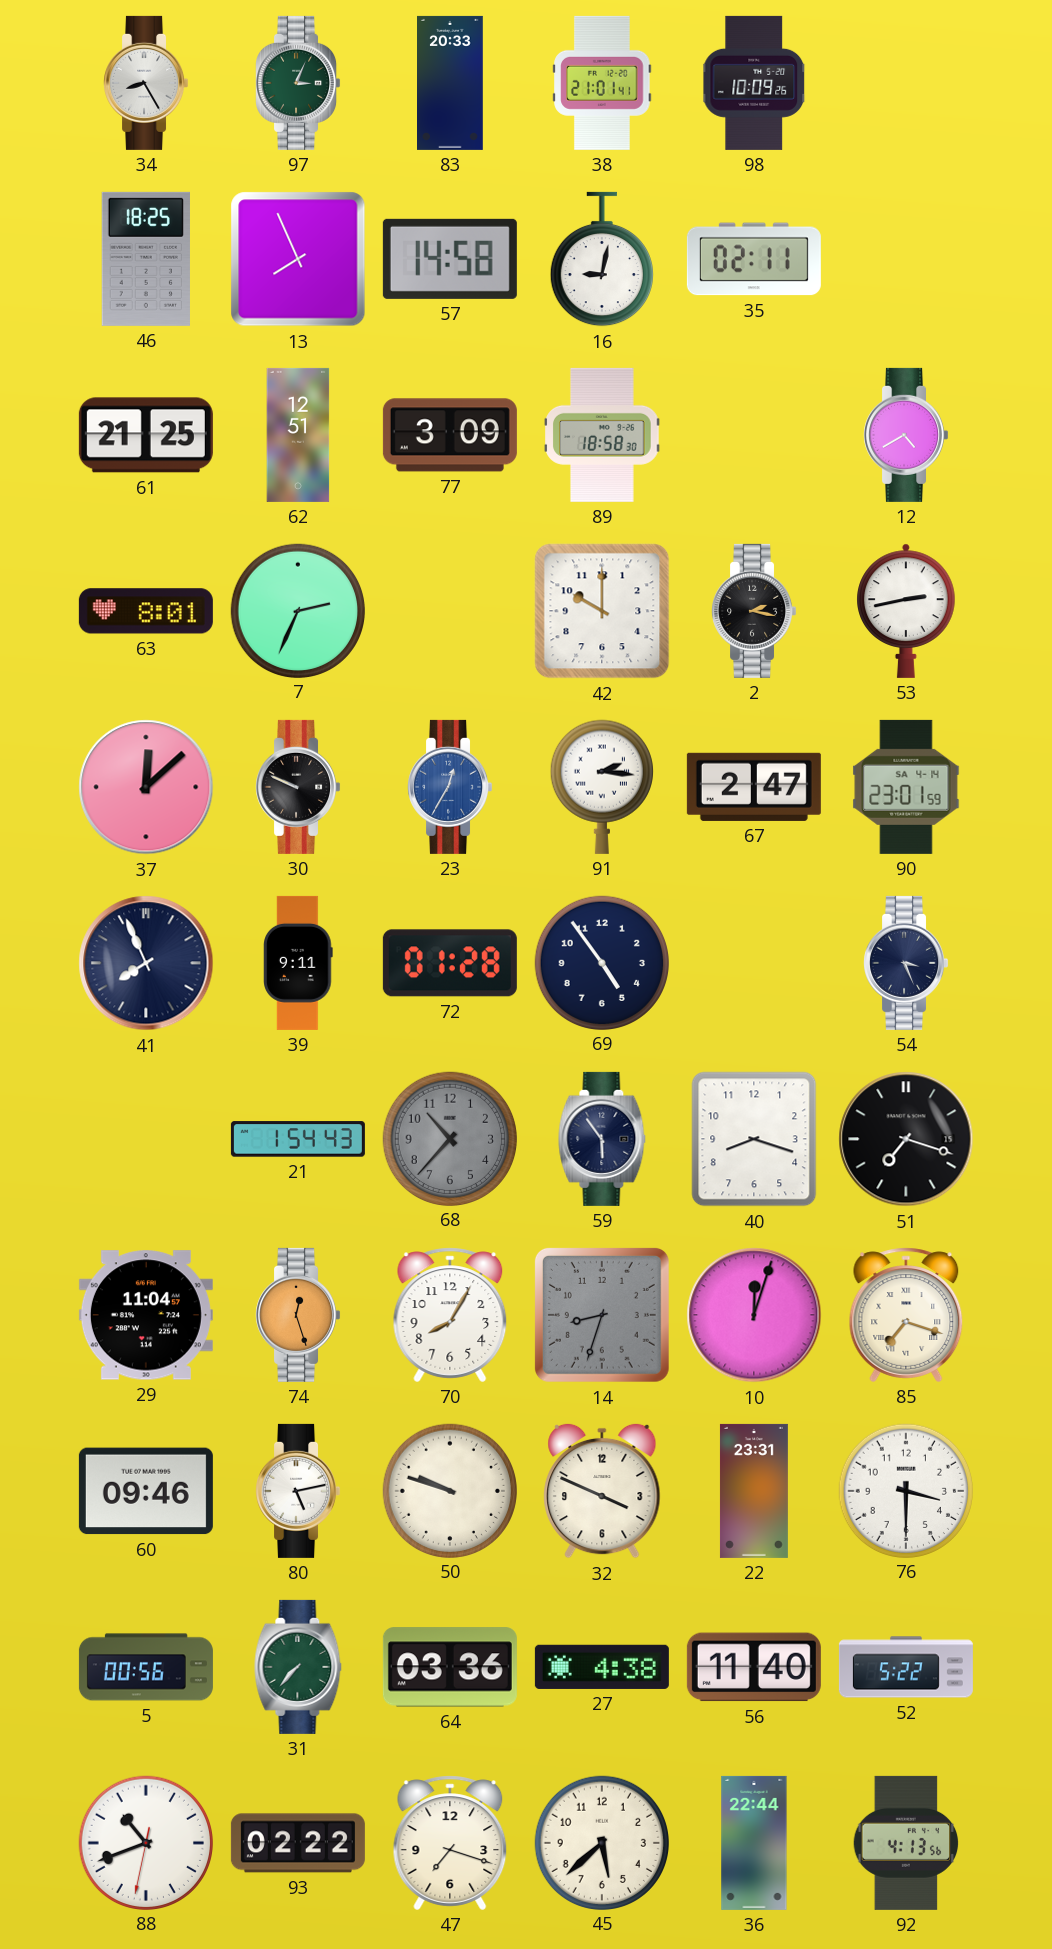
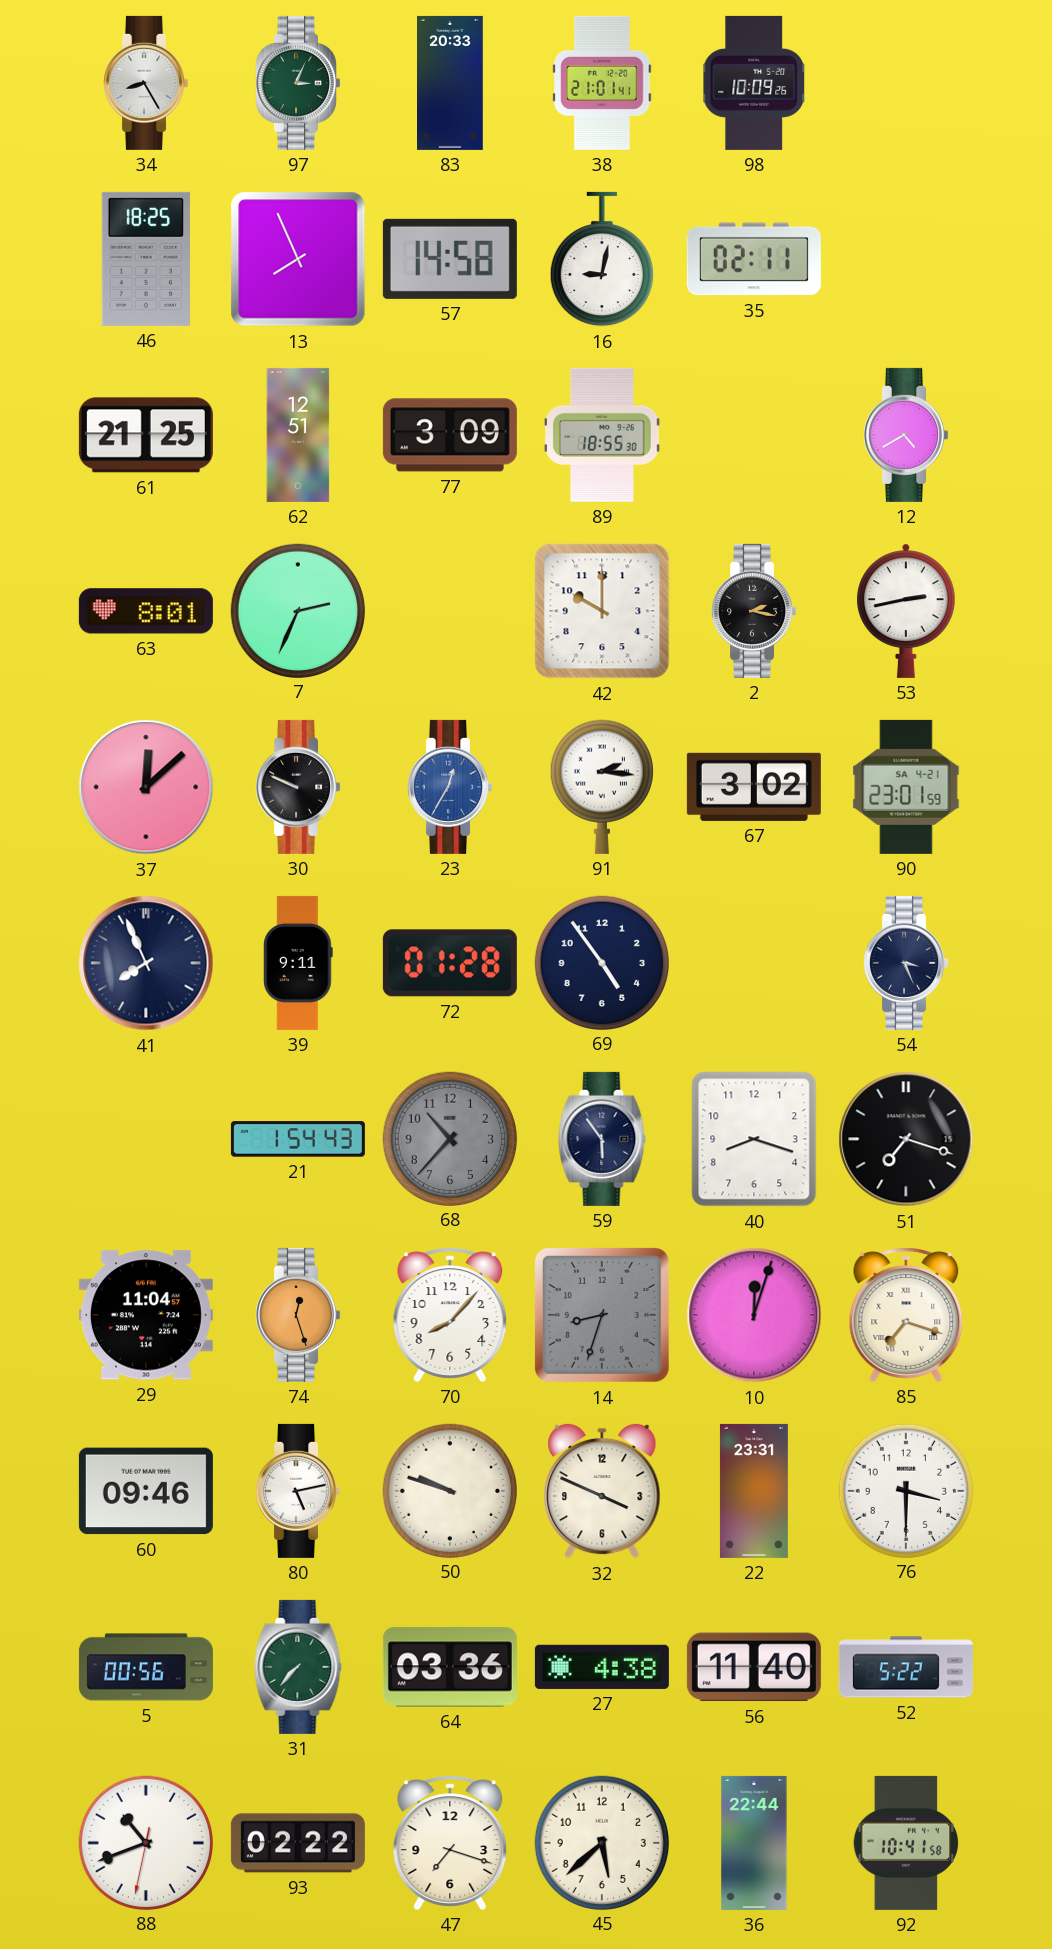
89: 18:58 -> 18:55
67: 2:47 -> 3:02
90 date: SA 4-14 -> SA 4-21
70: 8:05 -> 8:07
92: 4:13 -> 10:41
